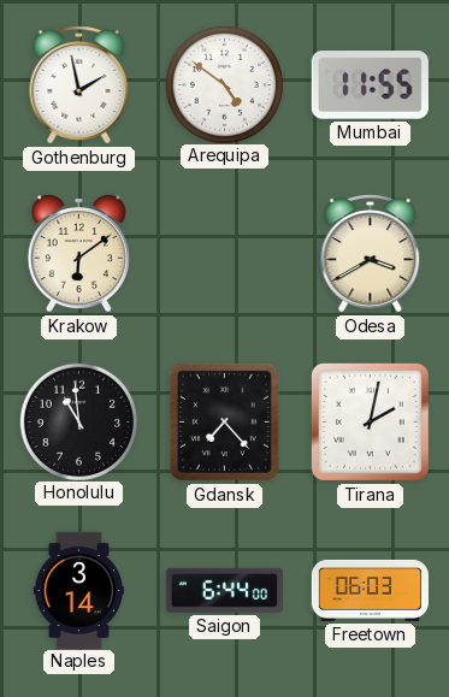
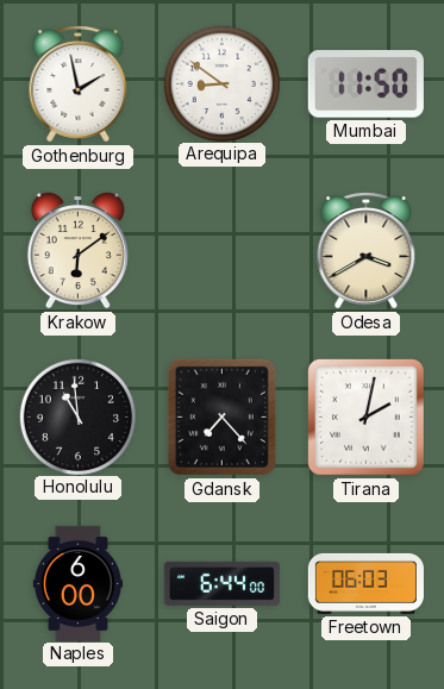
Arequipa: 4:51 -> 8:51
Mumbai: 11:55 -> 11:50
Naples: 3:14 -> 6:00
